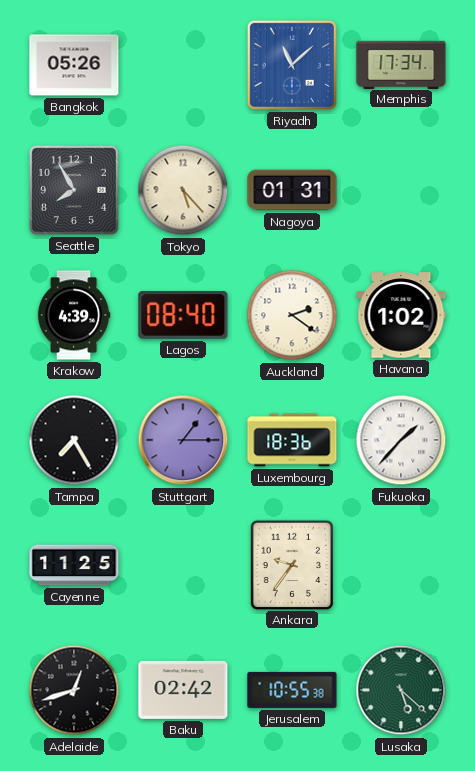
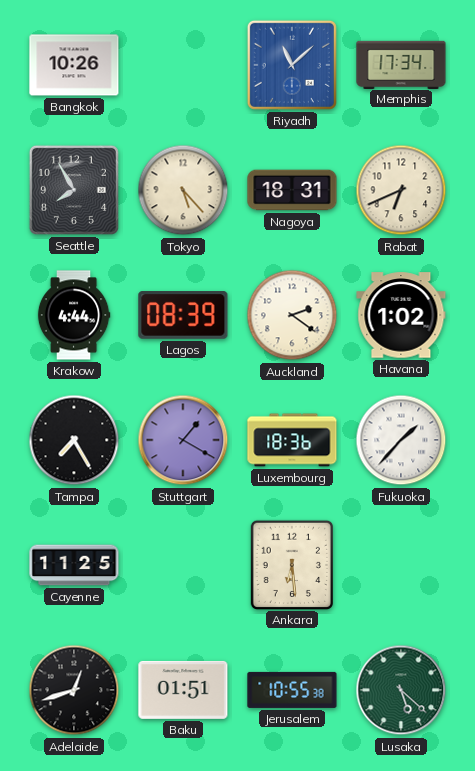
Bangkok: 05:26 -> 10:26
Nagoya: 01:31 -> 18:31
Rabat: none -> 6:41
Krakow: 4:39 -> 4:44
Lagos: 08:40 -> 08:39
Stuttgart: 1:15 -> 1:20
Ankara: 9:36 -> 6:29
Baku: 02:42 -> 01:51
